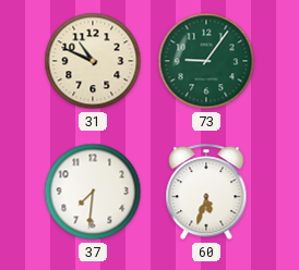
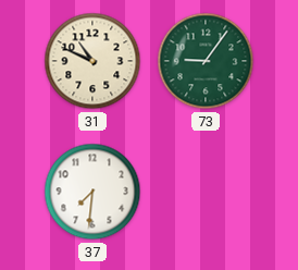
60: 5:33 -> none
